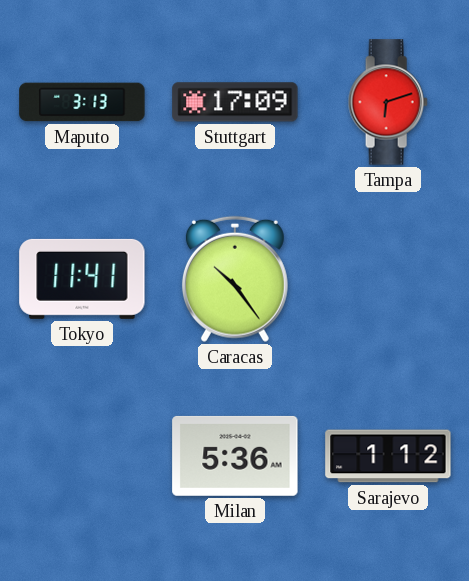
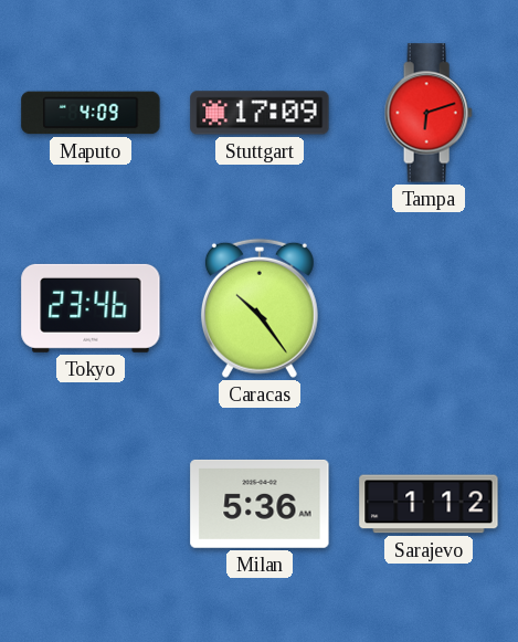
Maputo: 3:13 -> 4:09
Tokyo: 11:41 -> 23:46
